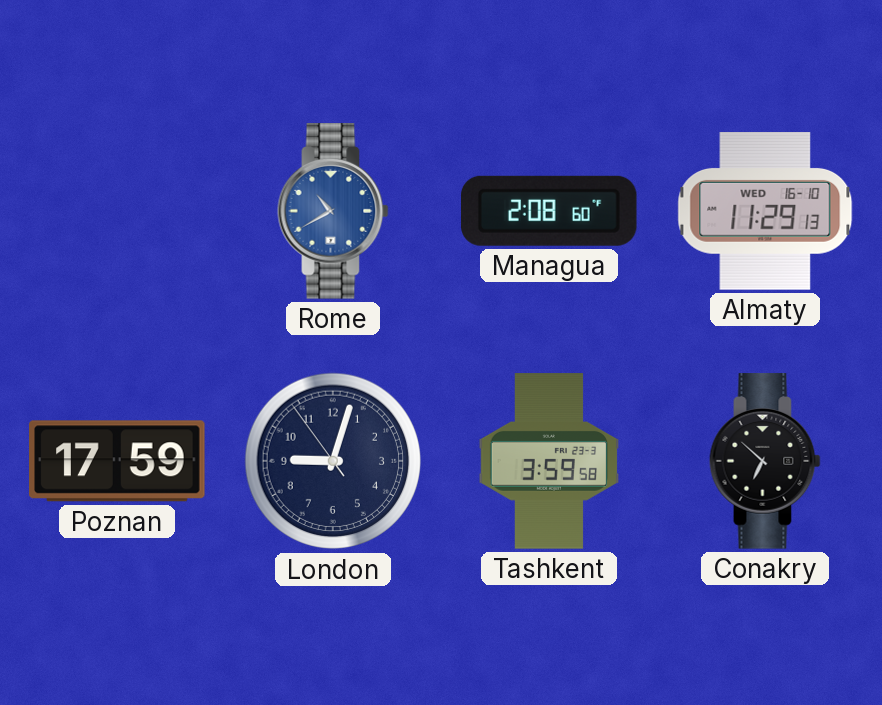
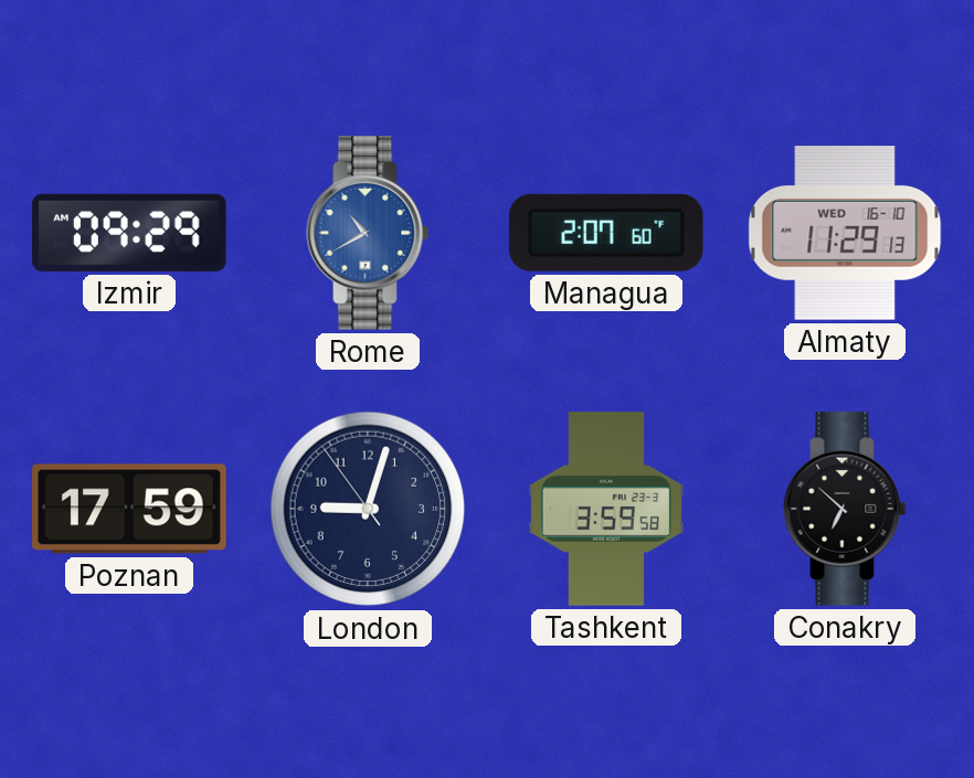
Izmir: none -> 09:29
Managua: 2:08 -> 2:07
